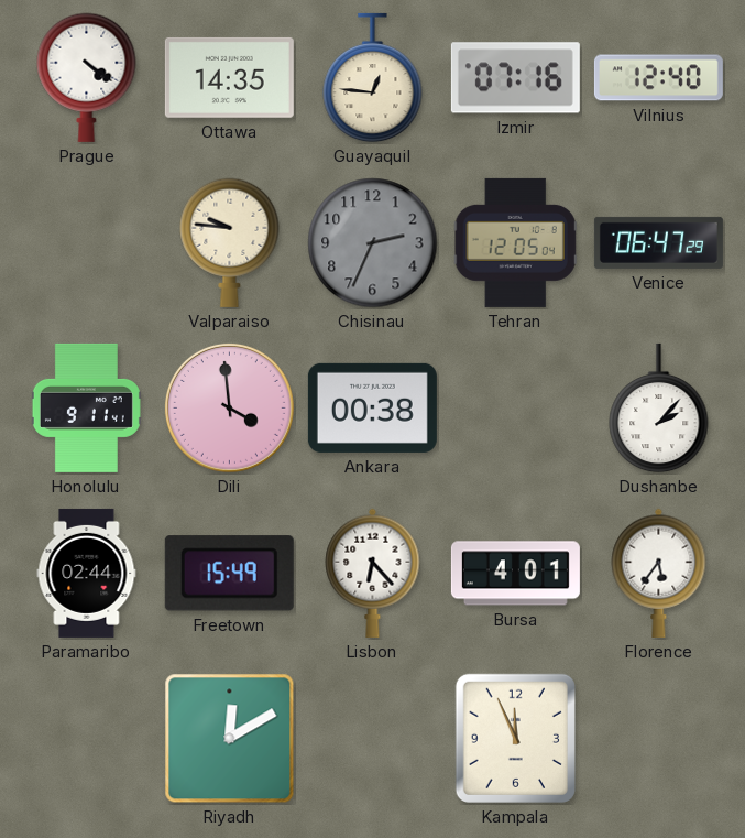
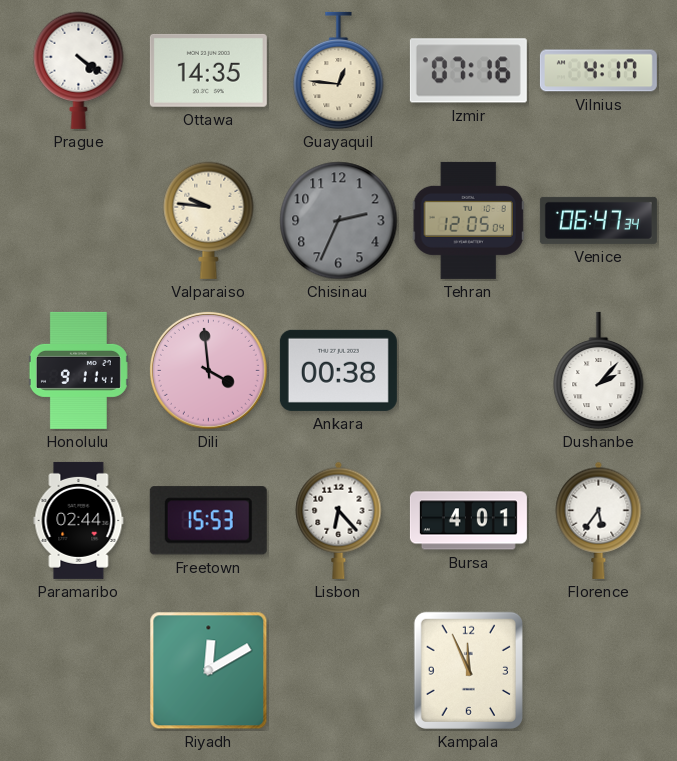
Vilnius: 12:40 -> 4:17
Venice: 06:47:29 -> 06:47:34
Freetown: 15:49 -> 15:53
